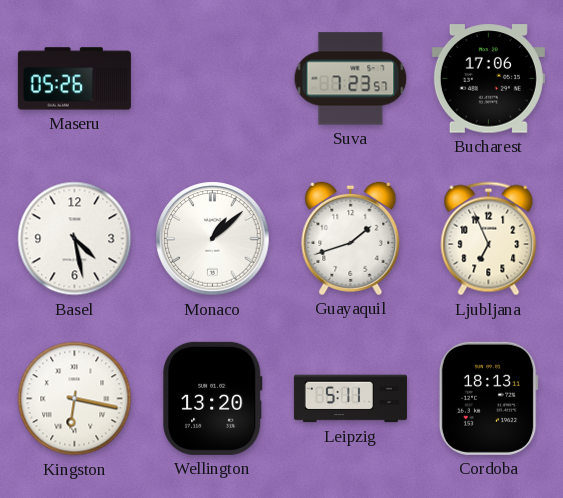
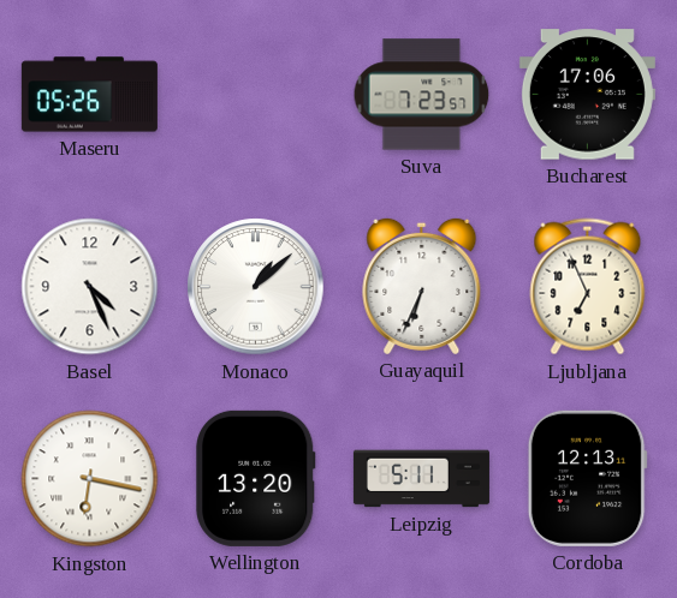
Basel: 4:28 -> 4:26
Guayaquil: 1:42 -> 6:34
Cordoba: 18:13 -> 12:13
